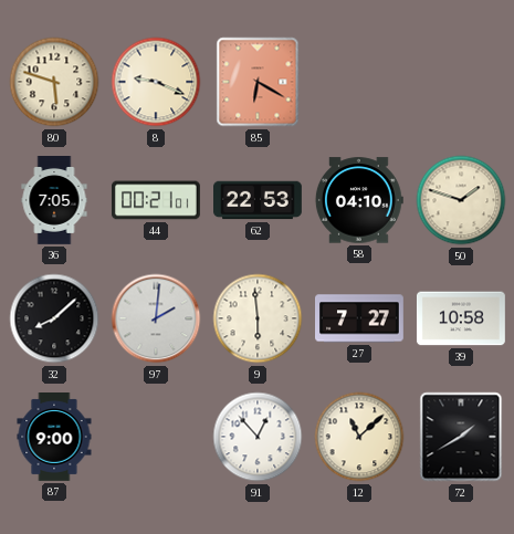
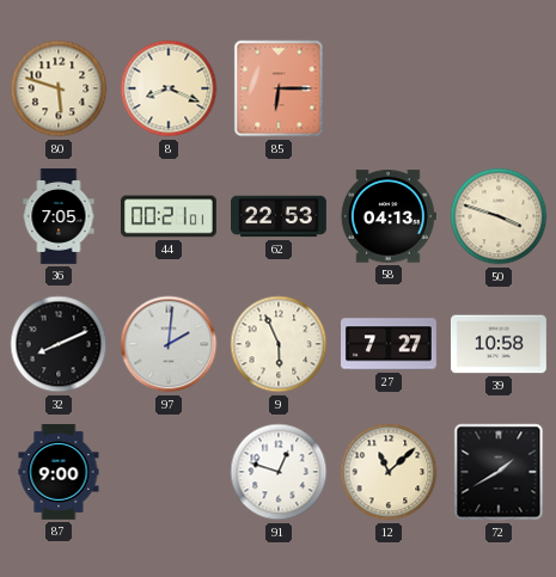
8: 9:19 -> 8:19
85: 6:20 -> 6:15
58: 04:10 -> 04:13
50: 1:48 -> 3:48
32: 8:08 -> 8:11
9: 5:59 -> 5:56
91: 12:53 -> 12:48
